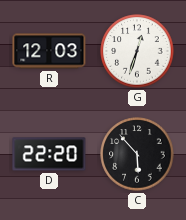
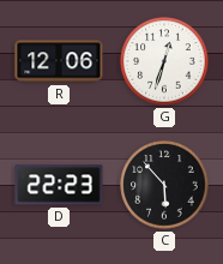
R: 12:03 -> 12:06
D: 22:20 -> 22:23
